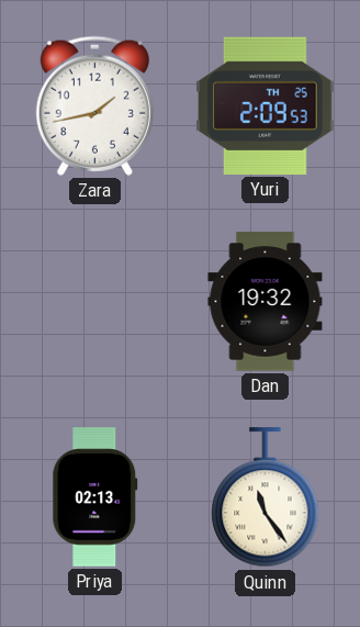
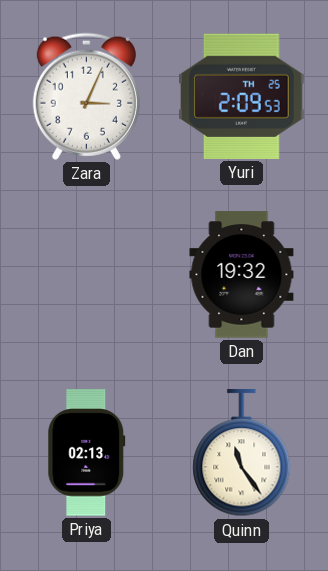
Zara: 1:43 -> 3:04
